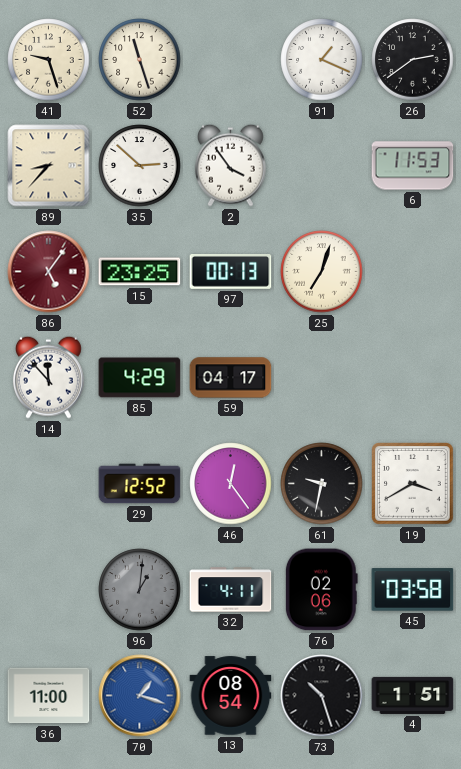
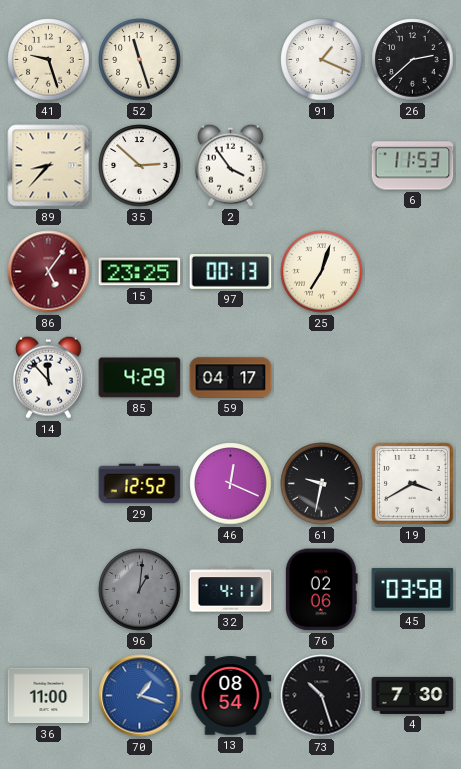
26: 2:39 -> 2:38
46: 12:24 -> 12:19
4: 1:51 -> 7:30
